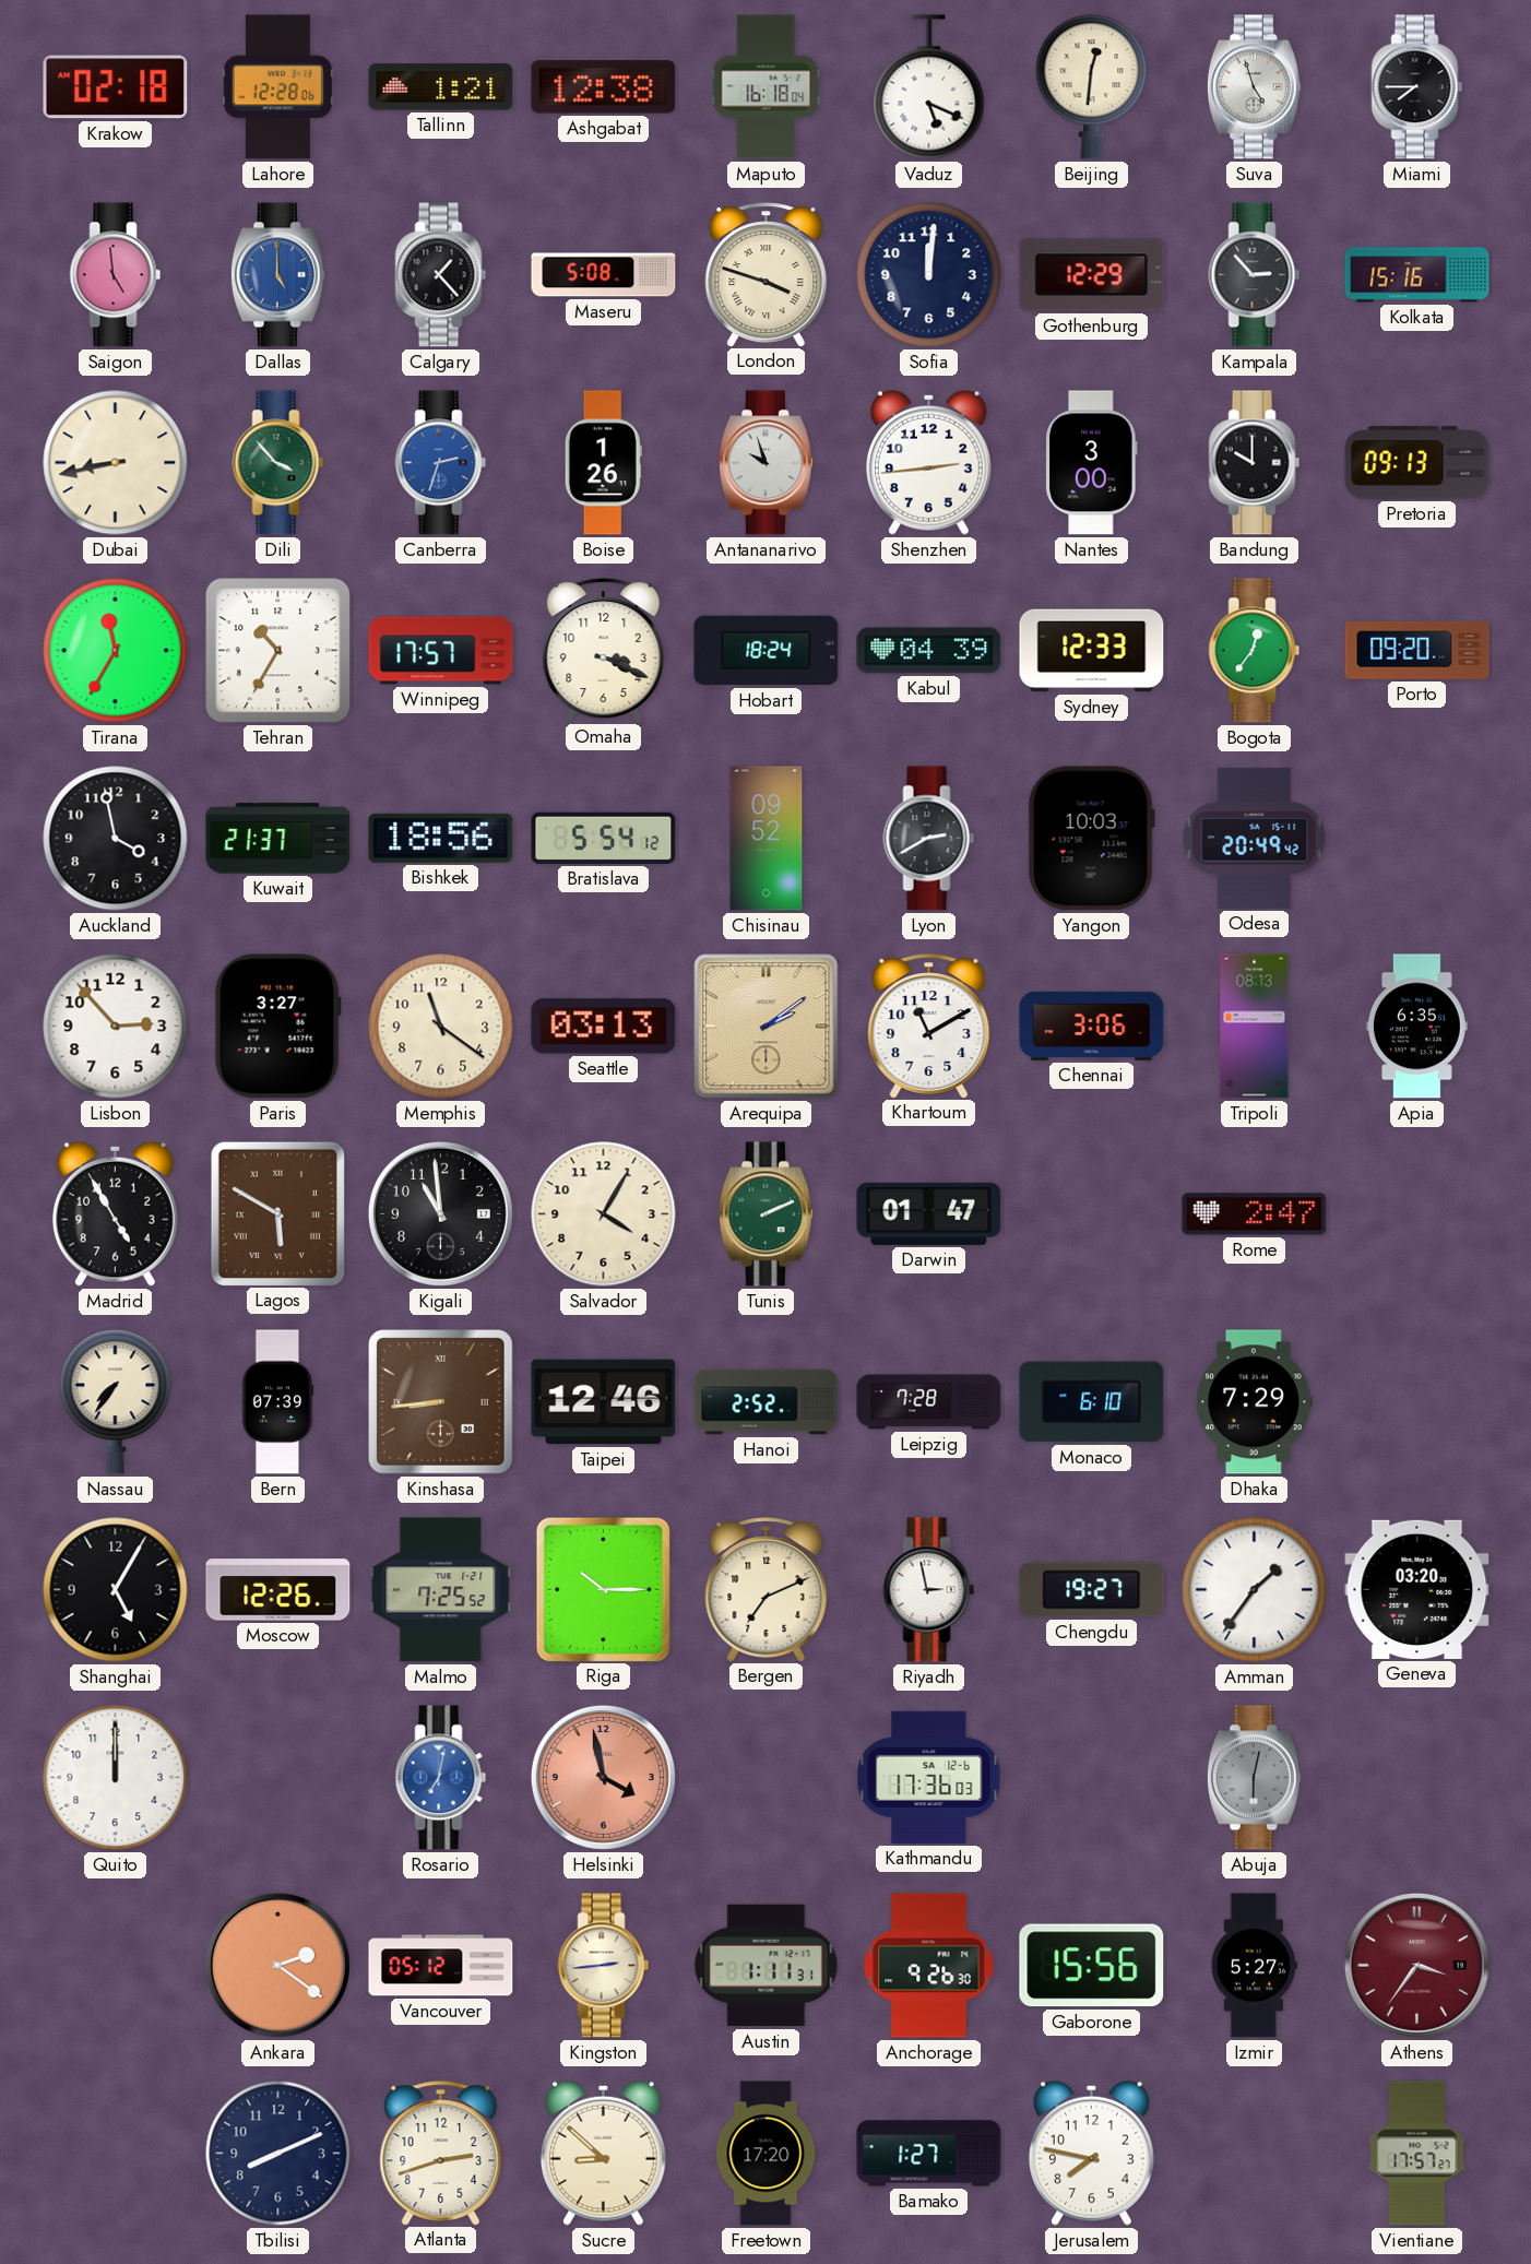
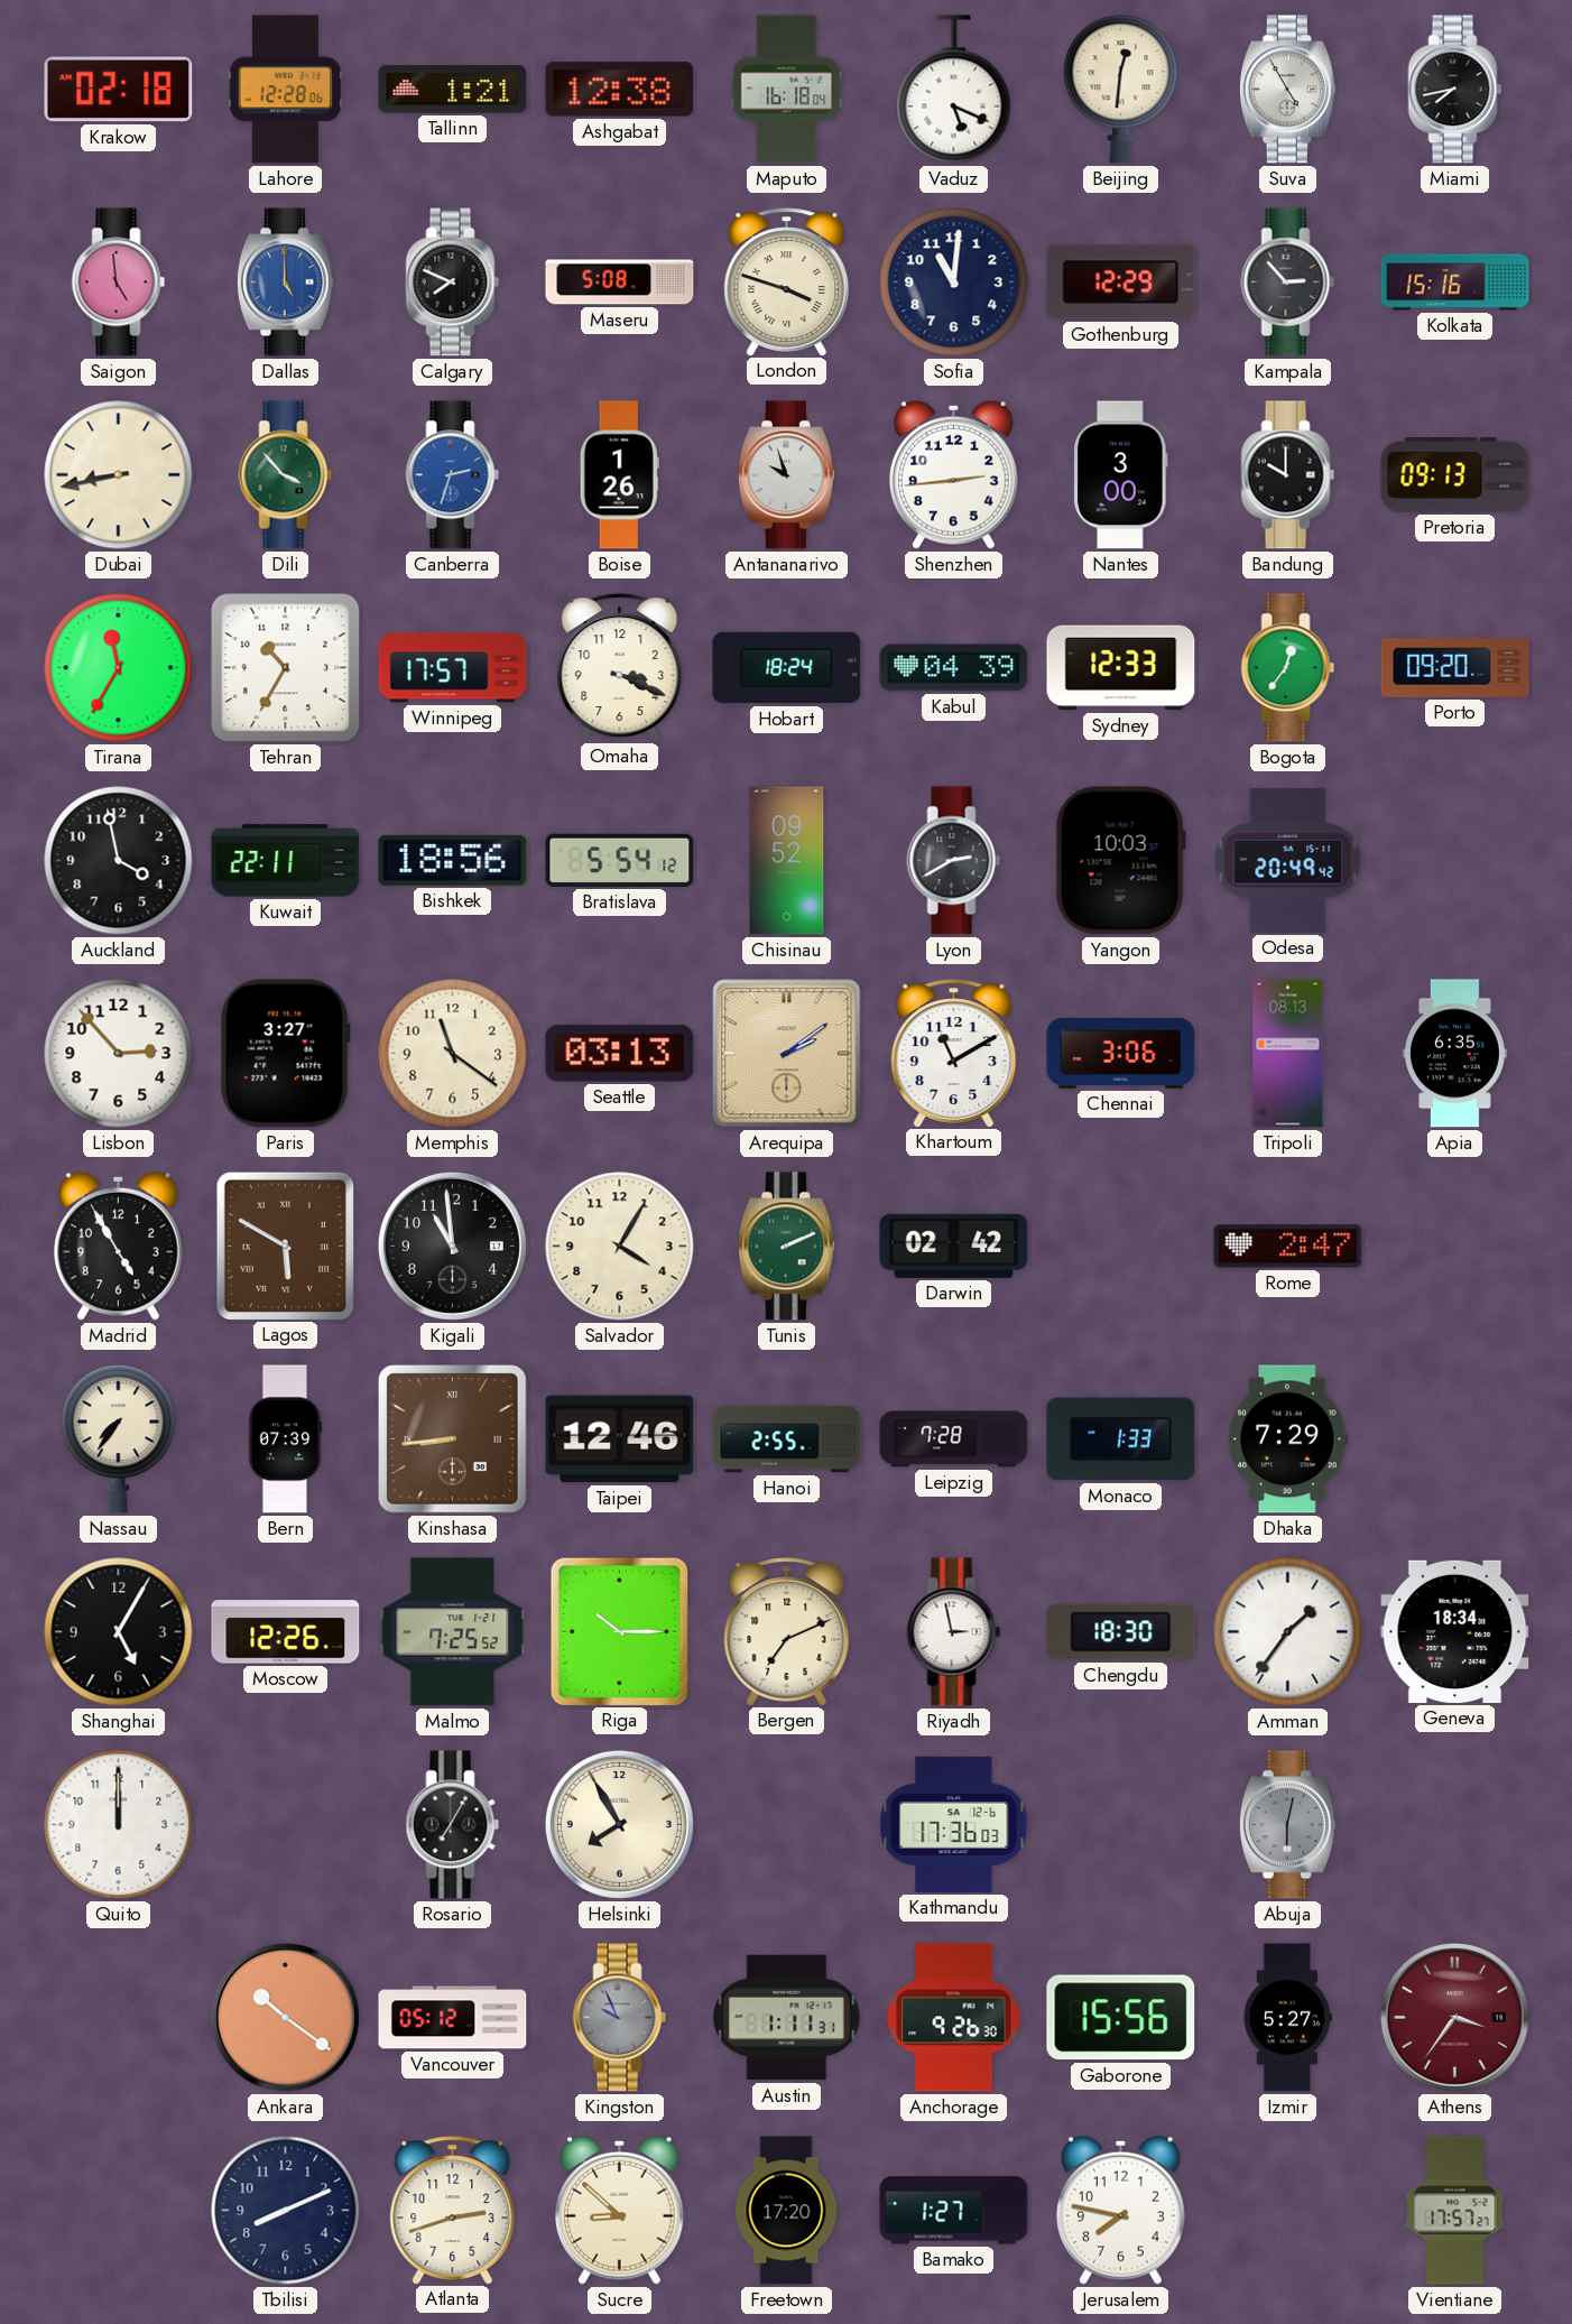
Suva: 4:57 -> 4:55
Miami: 7:45 -> 7:43
Calgary: 1:23 -> 7:49
Sofia: 12:01 -> 11:01
Kuwait: 21:37 -> 22:11
Darwin: 01:47 -> 02:42
Hanoi: 2:52 -> 2:55
Monaco: 6:10 -> 1:33
Chengdu: 19:27 -> 18:30
Geneva: 03:20 -> 18:34
Rosario: 7:02 -> 7:05
Rosario dial: blue -> black
Helsinki: 3:58 -> 7:55
Helsinki dial: salmon -> cream
Ankara: 2:21 -> 10:21
Kingston: 2:44 -> 9:56
Kingston dial: cream -> grey
